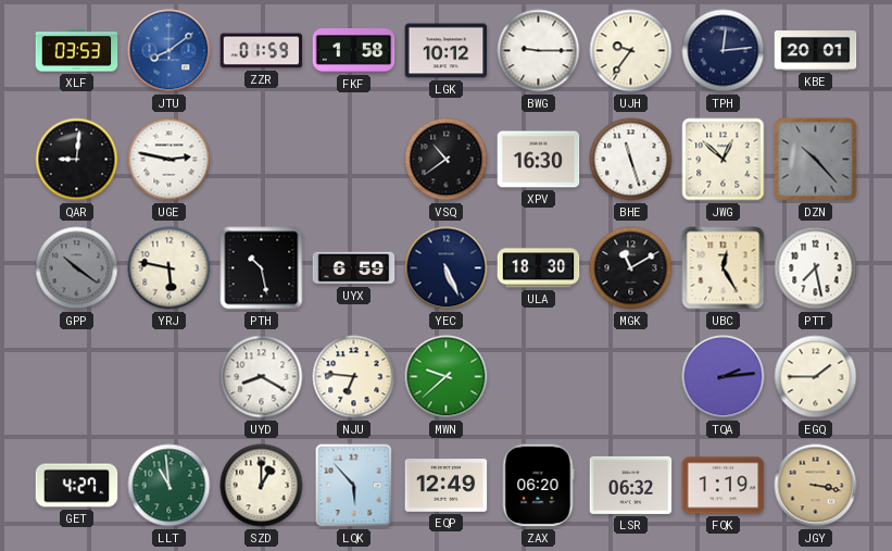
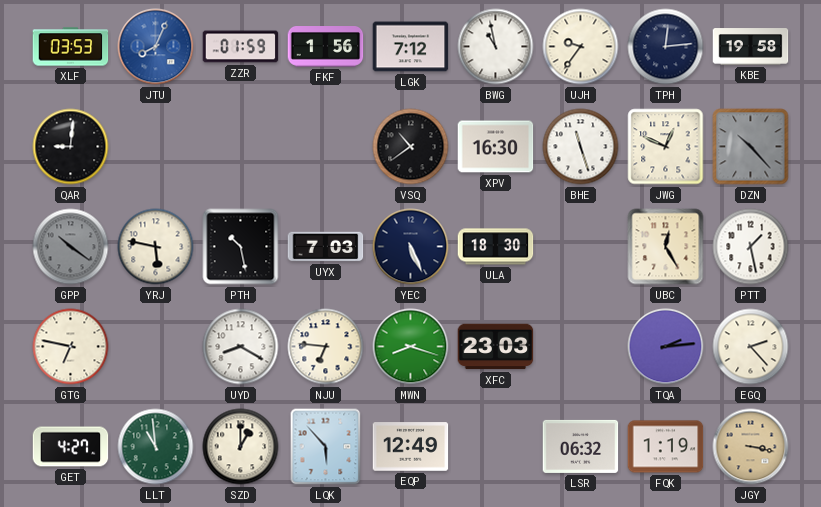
JTU: 8:09 -> 8:04
FKF: 1:58 -> 1:56
LGK: 10:12 -> 7:12
BWG: 9:15 -> 10:58
KBE: 20:01 -> 19:58
UGE: 2:47 -> none
JWG: 12:52 -> 12:49
UYX: 6:59 -> 7:03
MGK: 11:10 -> none
PTT: 7:28 -> 1:28
GTG: none -> 6:47
MWN: 9:38 -> 8:18
XFC: none -> 23:03
EGQ: 1:45 -> 2:23
ZAX: 06:20 -> none
